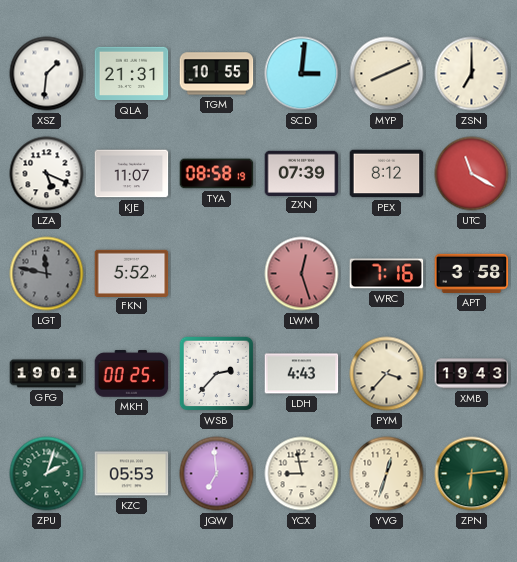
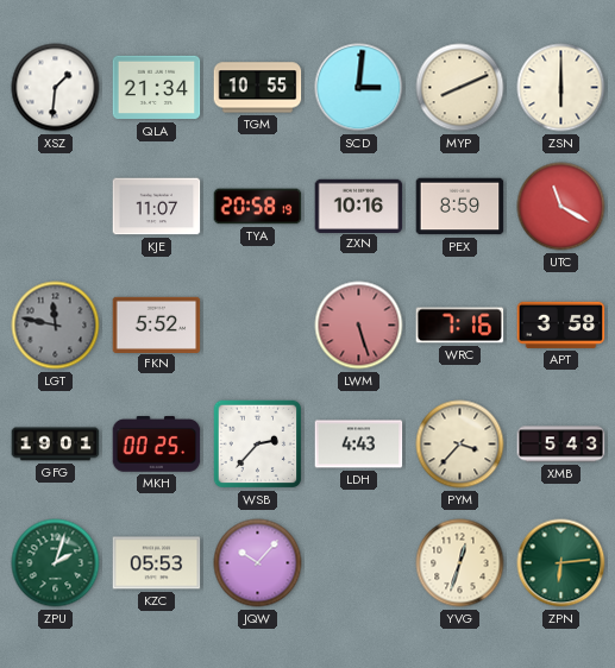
QLA: 21:31 -> 21:34
ZSN: 7:00 -> 6:00
LZA: 5:19 -> none
TYA: 08:58 -> 20:58
ZXN: 07:39 -> 10:16
PEX: 8:12 -> 8:59
LWM: 12:27 -> 5:27
XMB: 19:43 -> 5:43
JQW: 6:59 -> 10:07
YCX: 8:58 -> none
